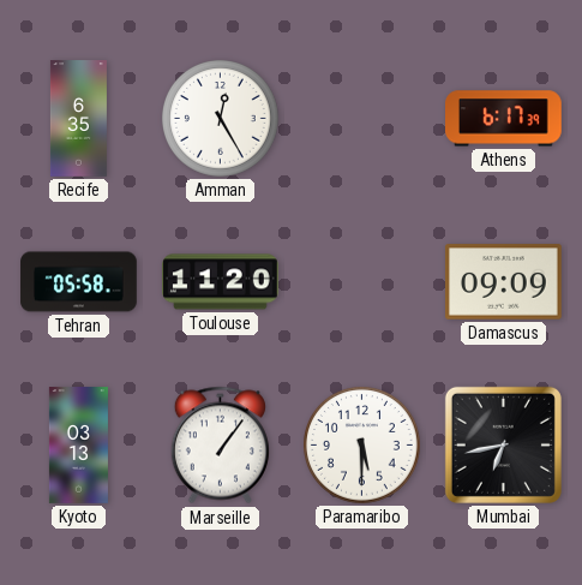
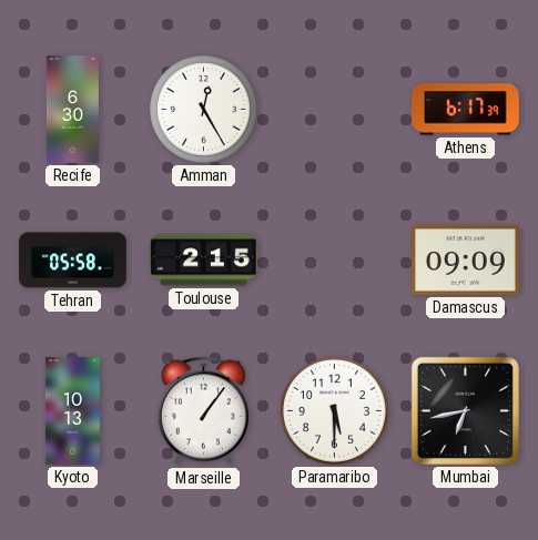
Recife: 6:35 -> 6:30
Toulouse: 11:20 -> 2:15
Kyoto: 03:13 -> 10:13
